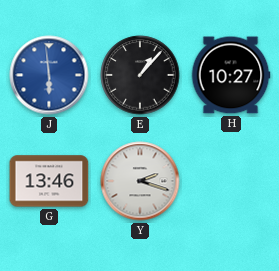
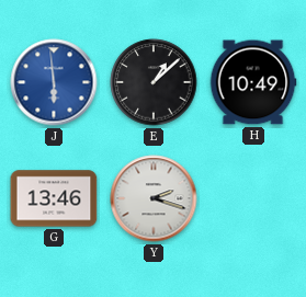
E: 1:07 -> 1:08
H: 10:27 -> 10:49
